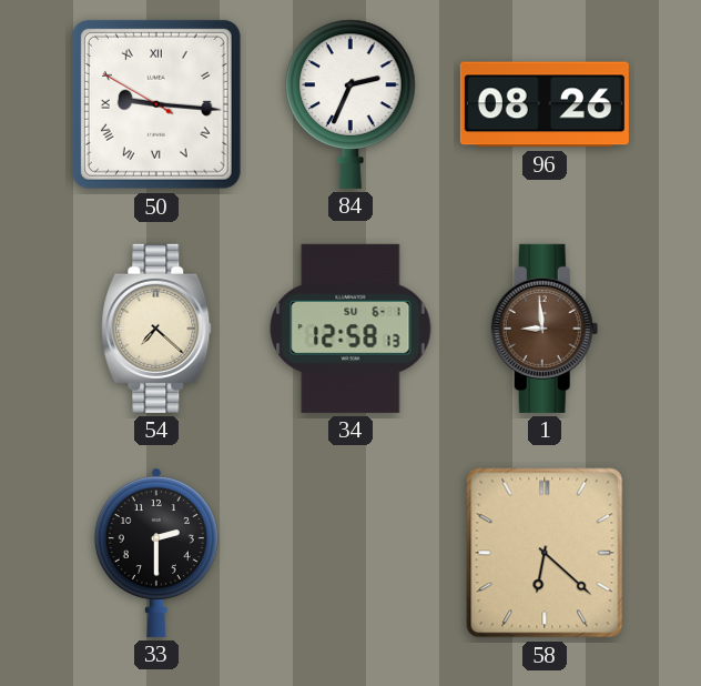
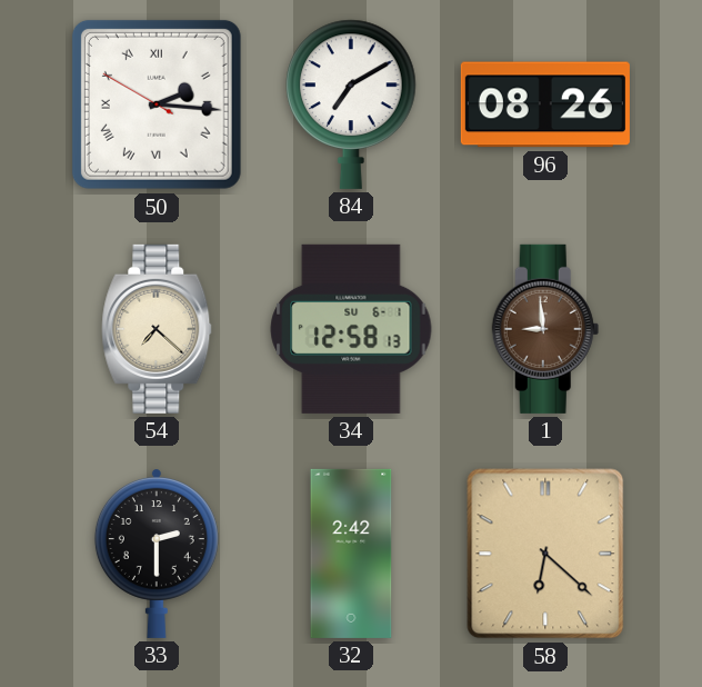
50: 9:15 -> 2:15
84: 2:34 -> 7:10
32: none -> 2:42
